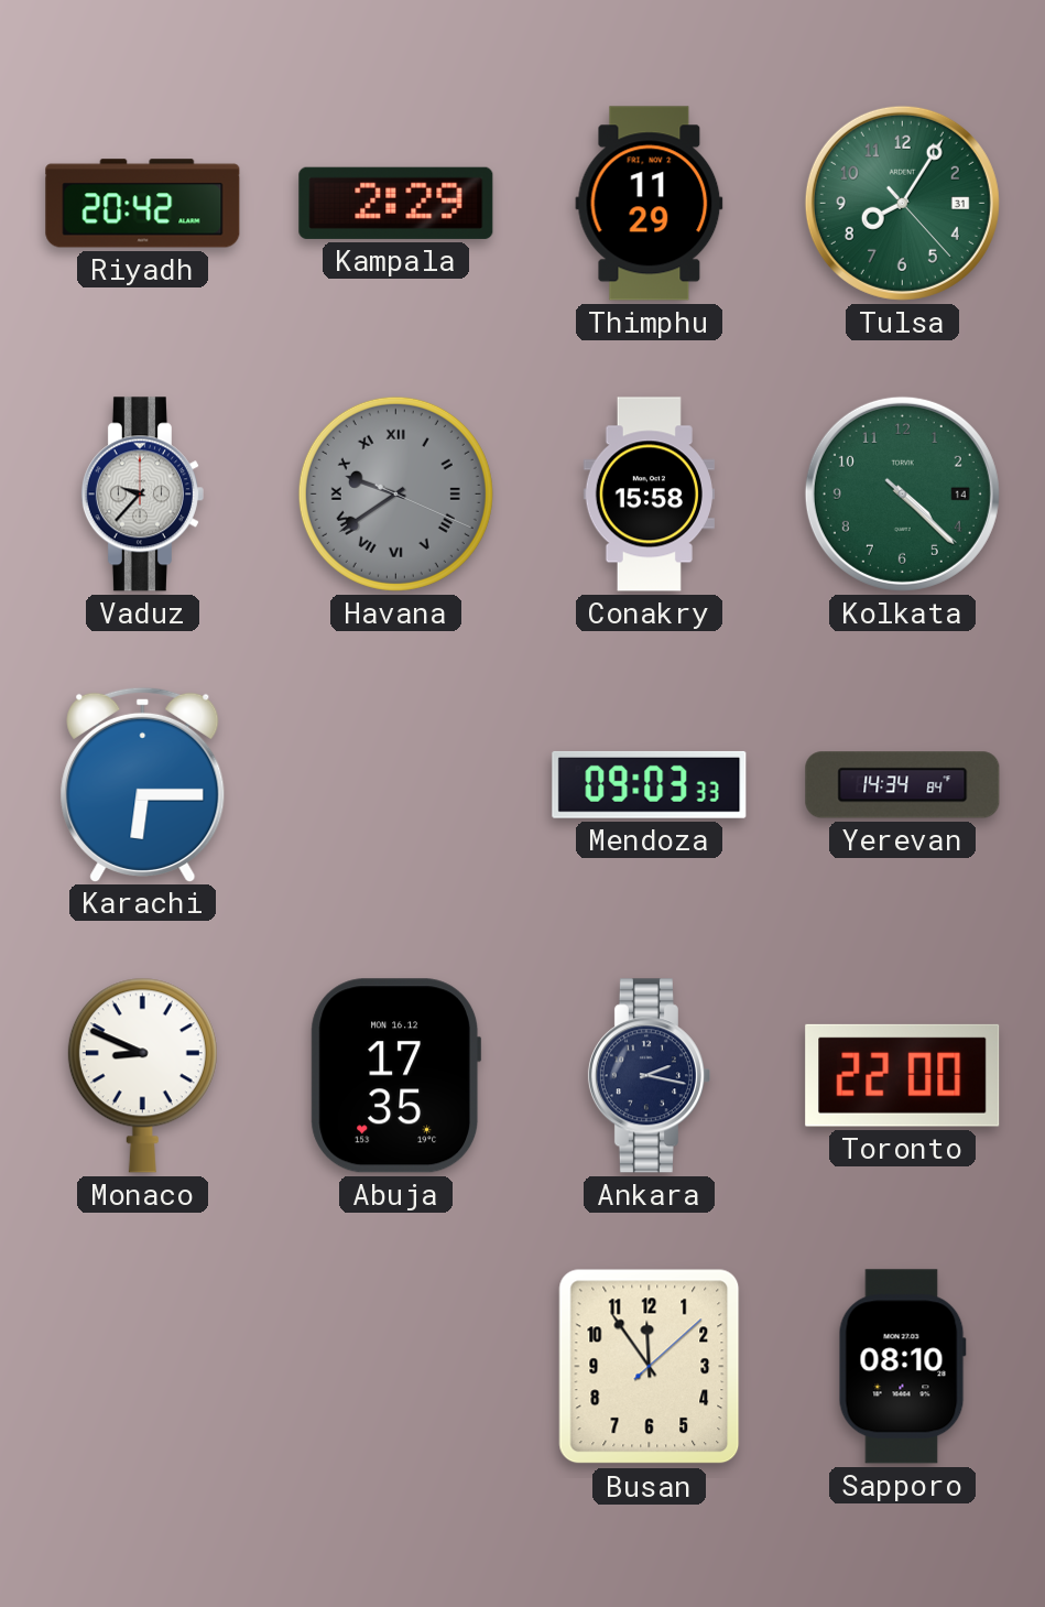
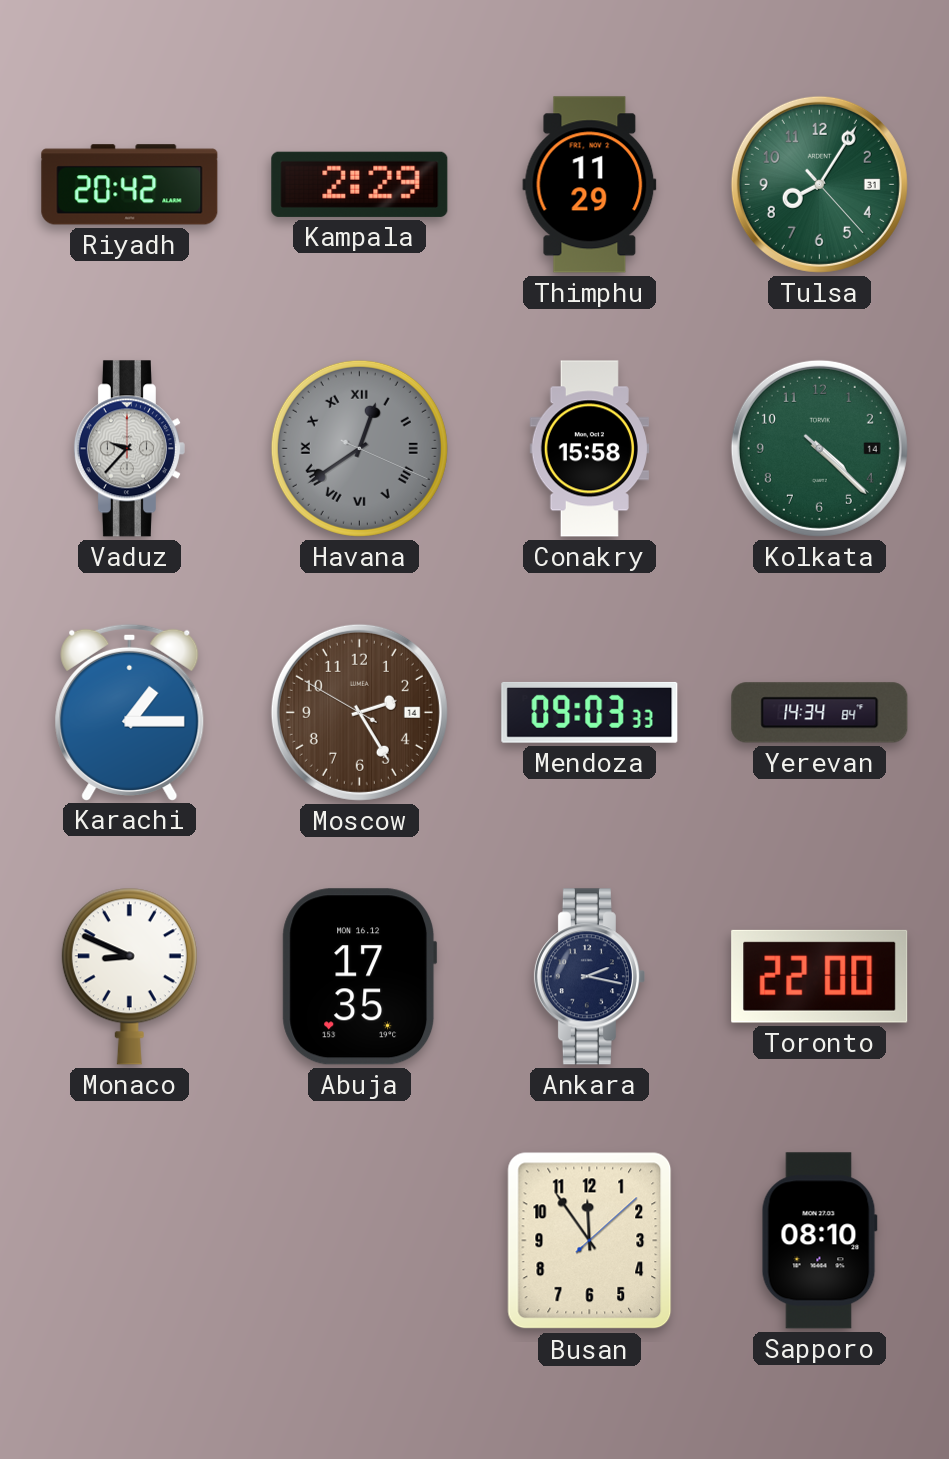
Havana: 9:39 -> 12:39
Karachi: 6:15 -> 1:15
Moscow: none -> 2:24
